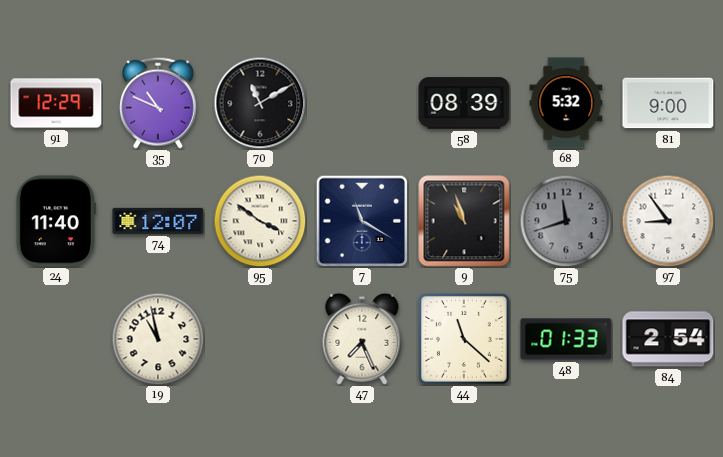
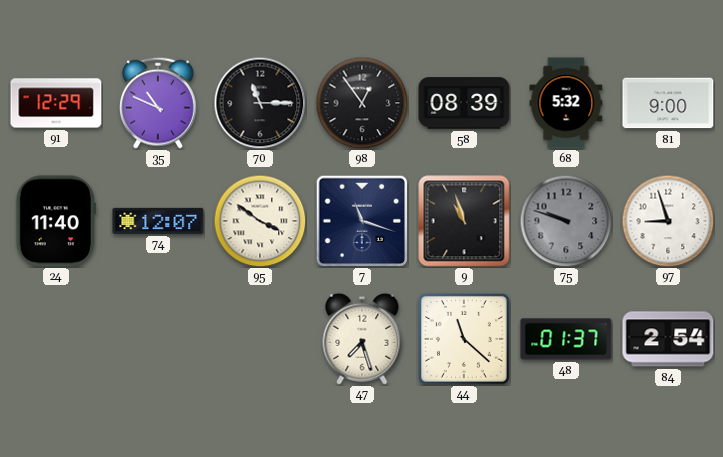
70: 11:10 -> 11:15
98: none -> 12:54
7: 11:20 -> 11:18
75: 11:42 -> 9:48
97: 8:54 -> 8:57
19: 10:58 -> none
47: 7:26 -> 7:27
48: 01:33 -> 01:37
